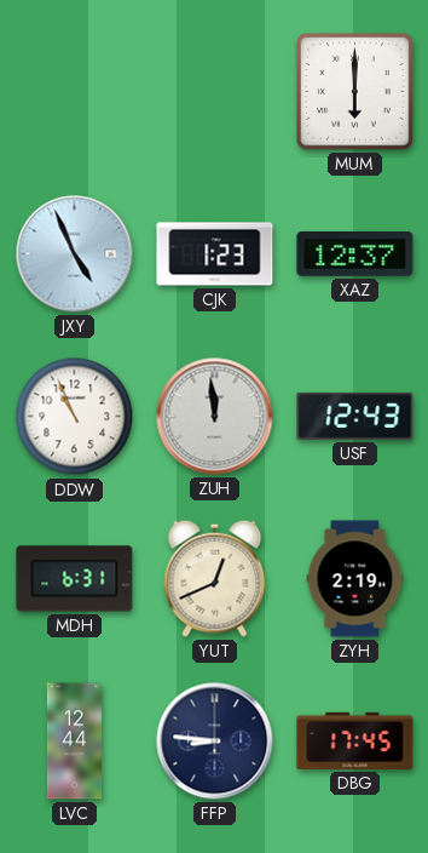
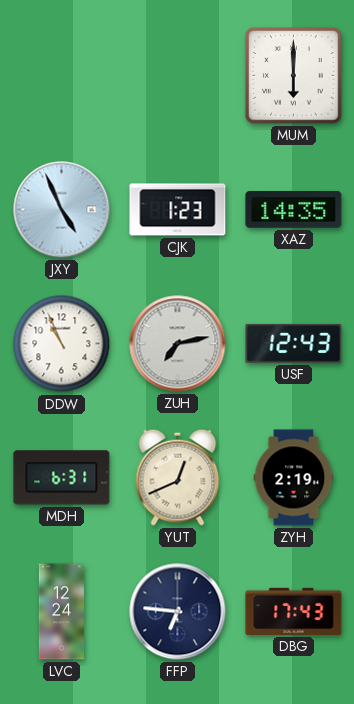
XAZ: 12:37 -> 14:35
ZUH: 11:59 -> 7:13
LVC: 12:44 -> 12:24
FFP: 8:46 -> 6:46
DBG: 17:45 -> 17:43
